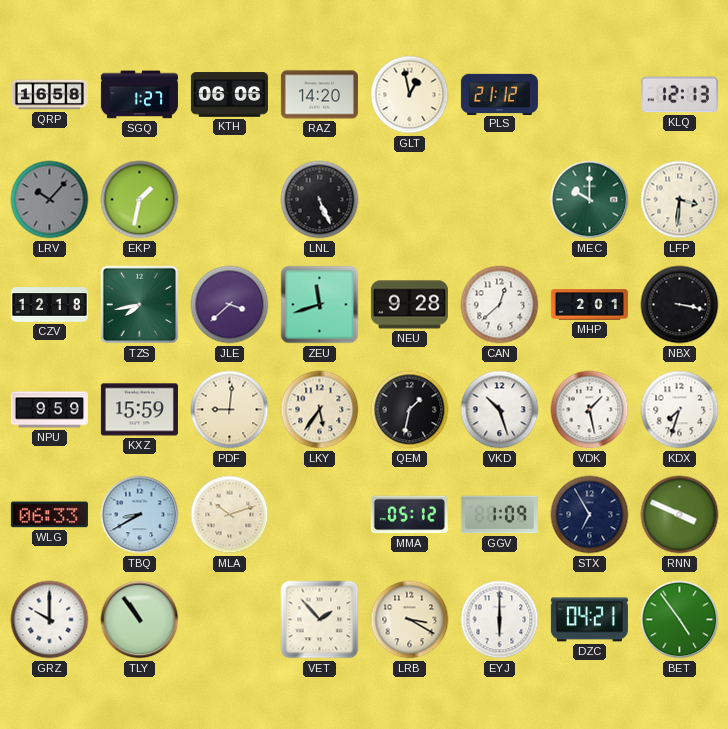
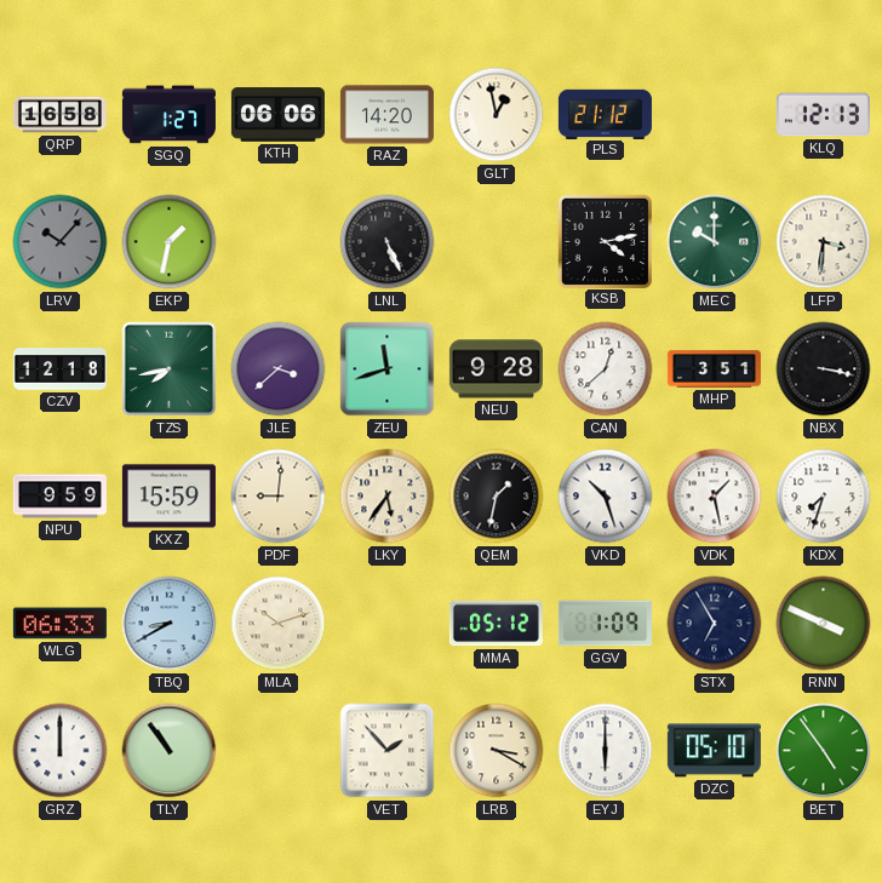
KSB: none -> 4:13
MHP: 2:01 -> 3:51
GRZ: 10:00 -> 12:00
DZC: 04:21 -> 05:10
